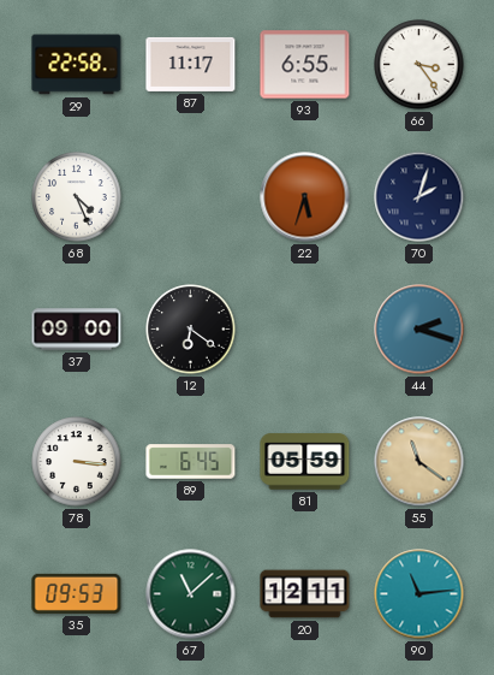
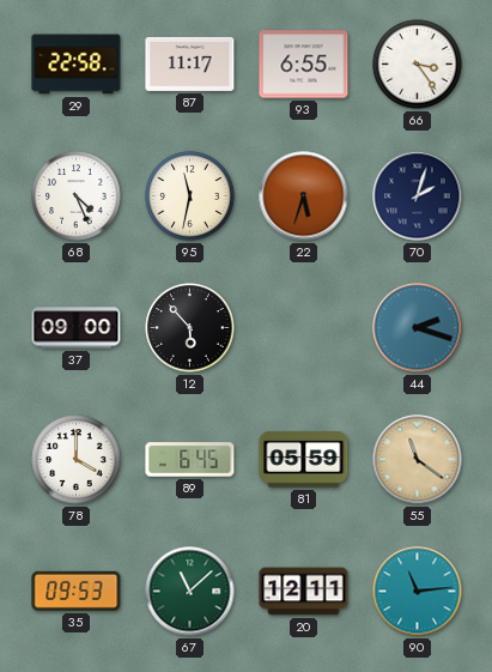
95: none -> 11:32
12: 6:21 -> 5:53
78: 3:16 -> 4:00
